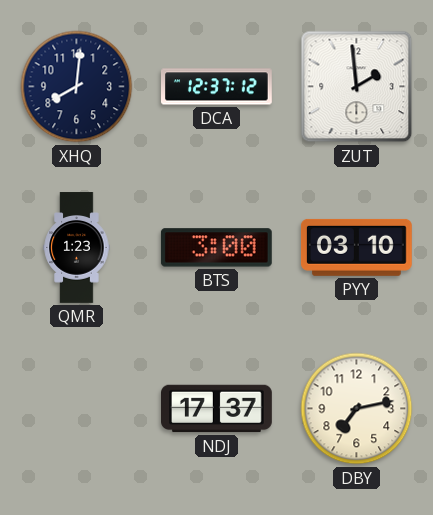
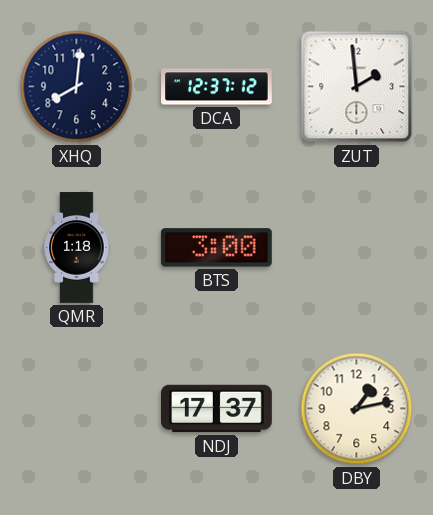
QMR: 1:23 -> 1:18
PYY: 03:10 -> none
DBY: 7:13 -> 1:13
